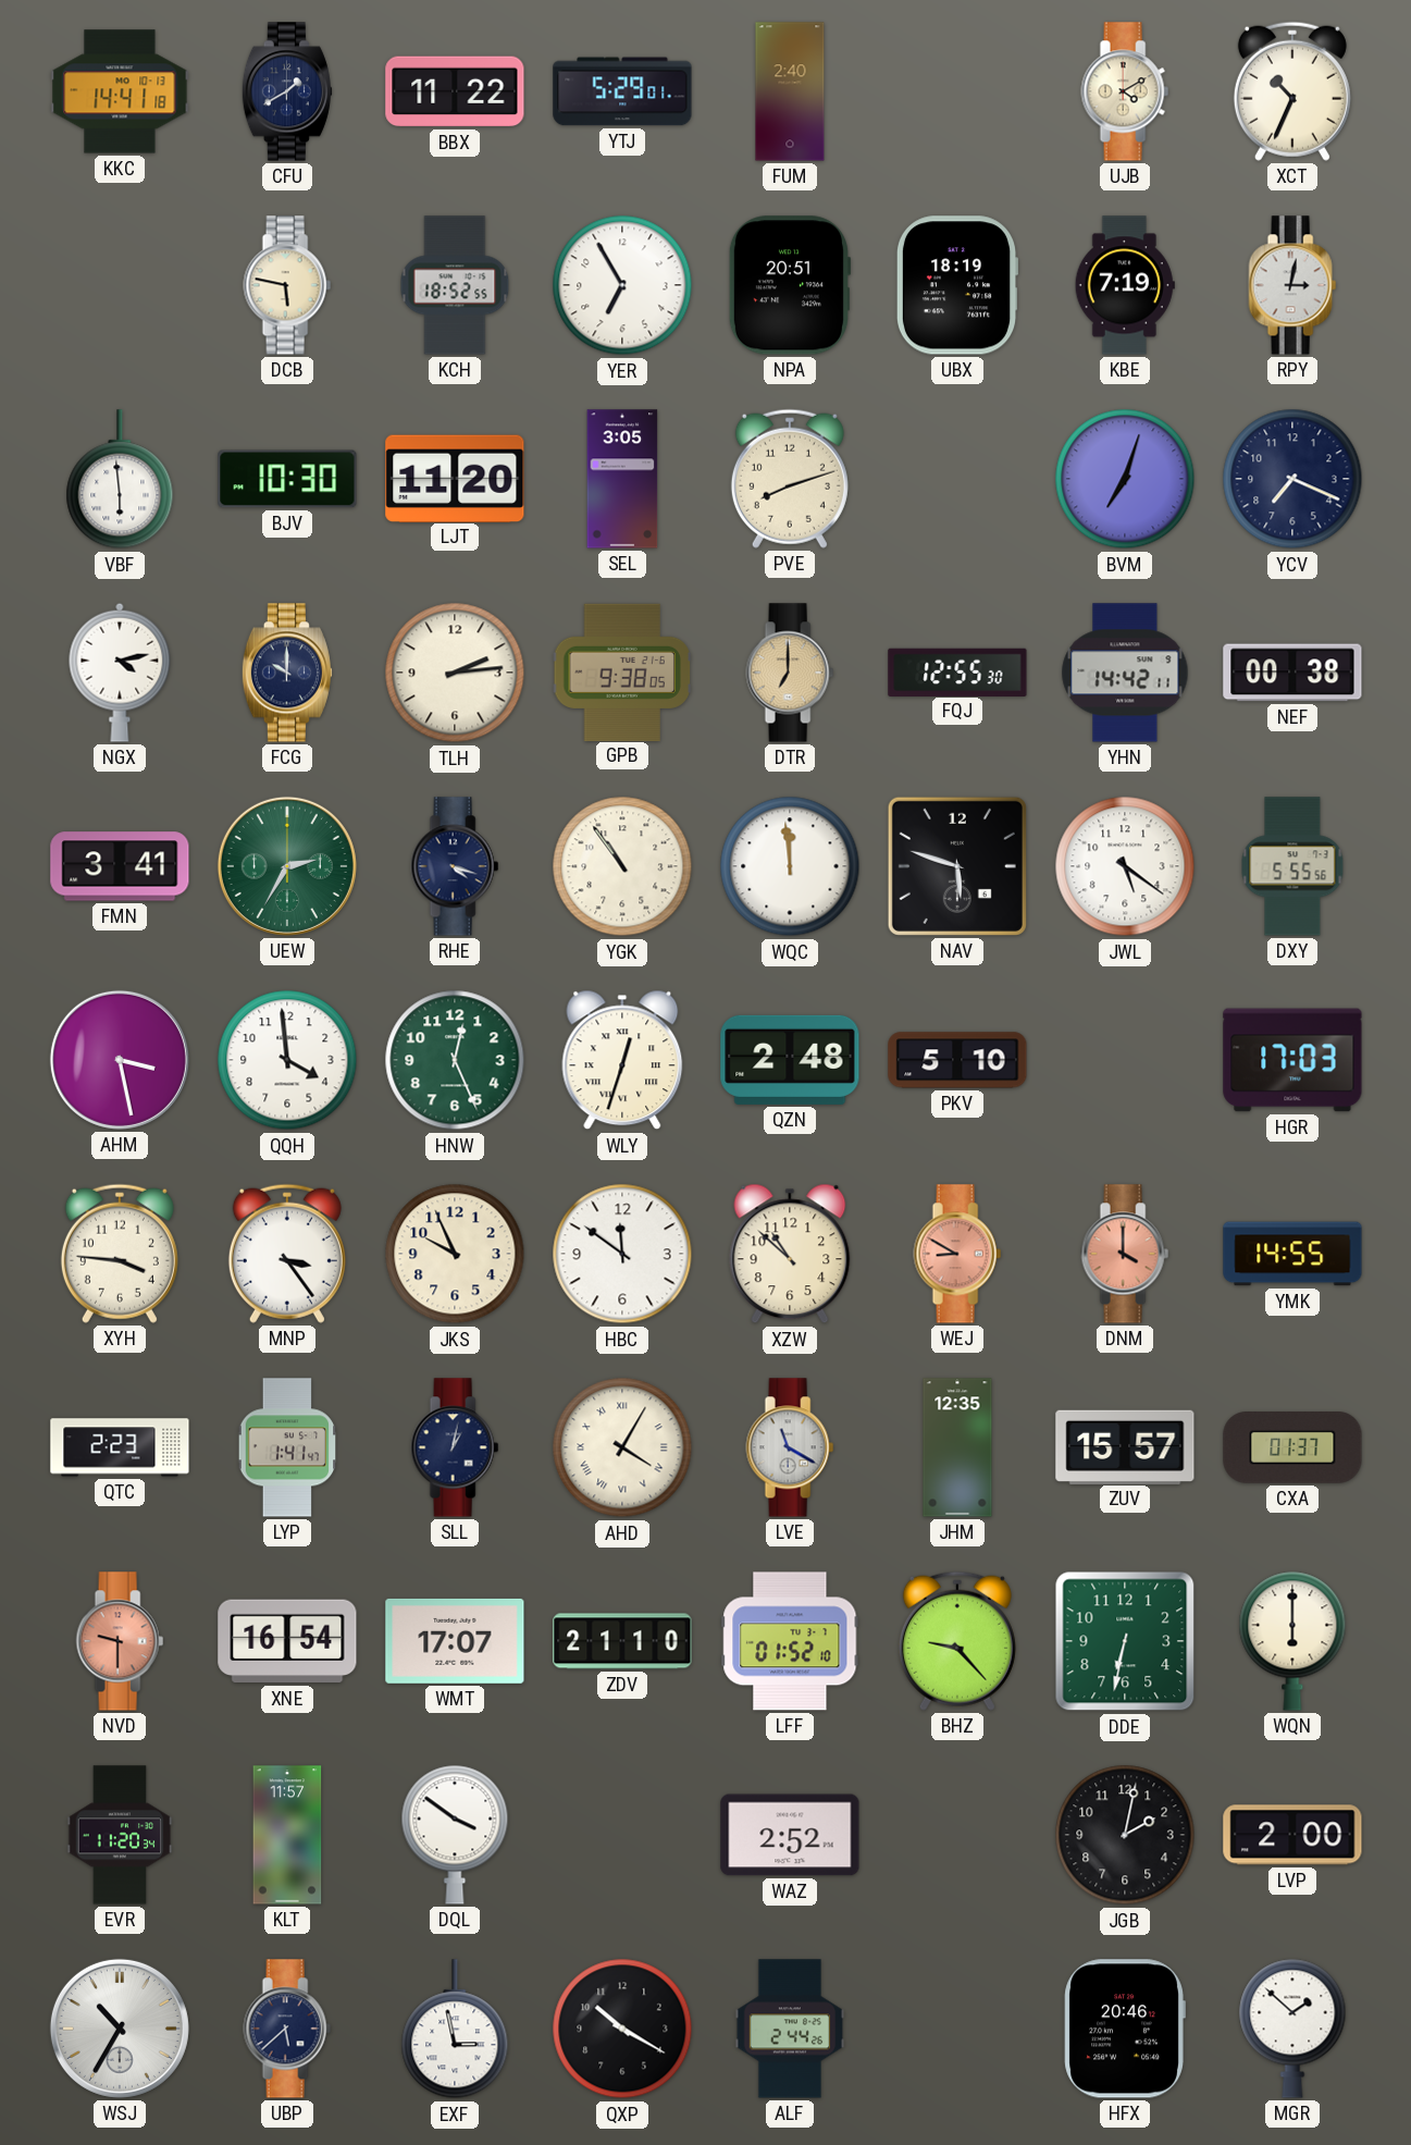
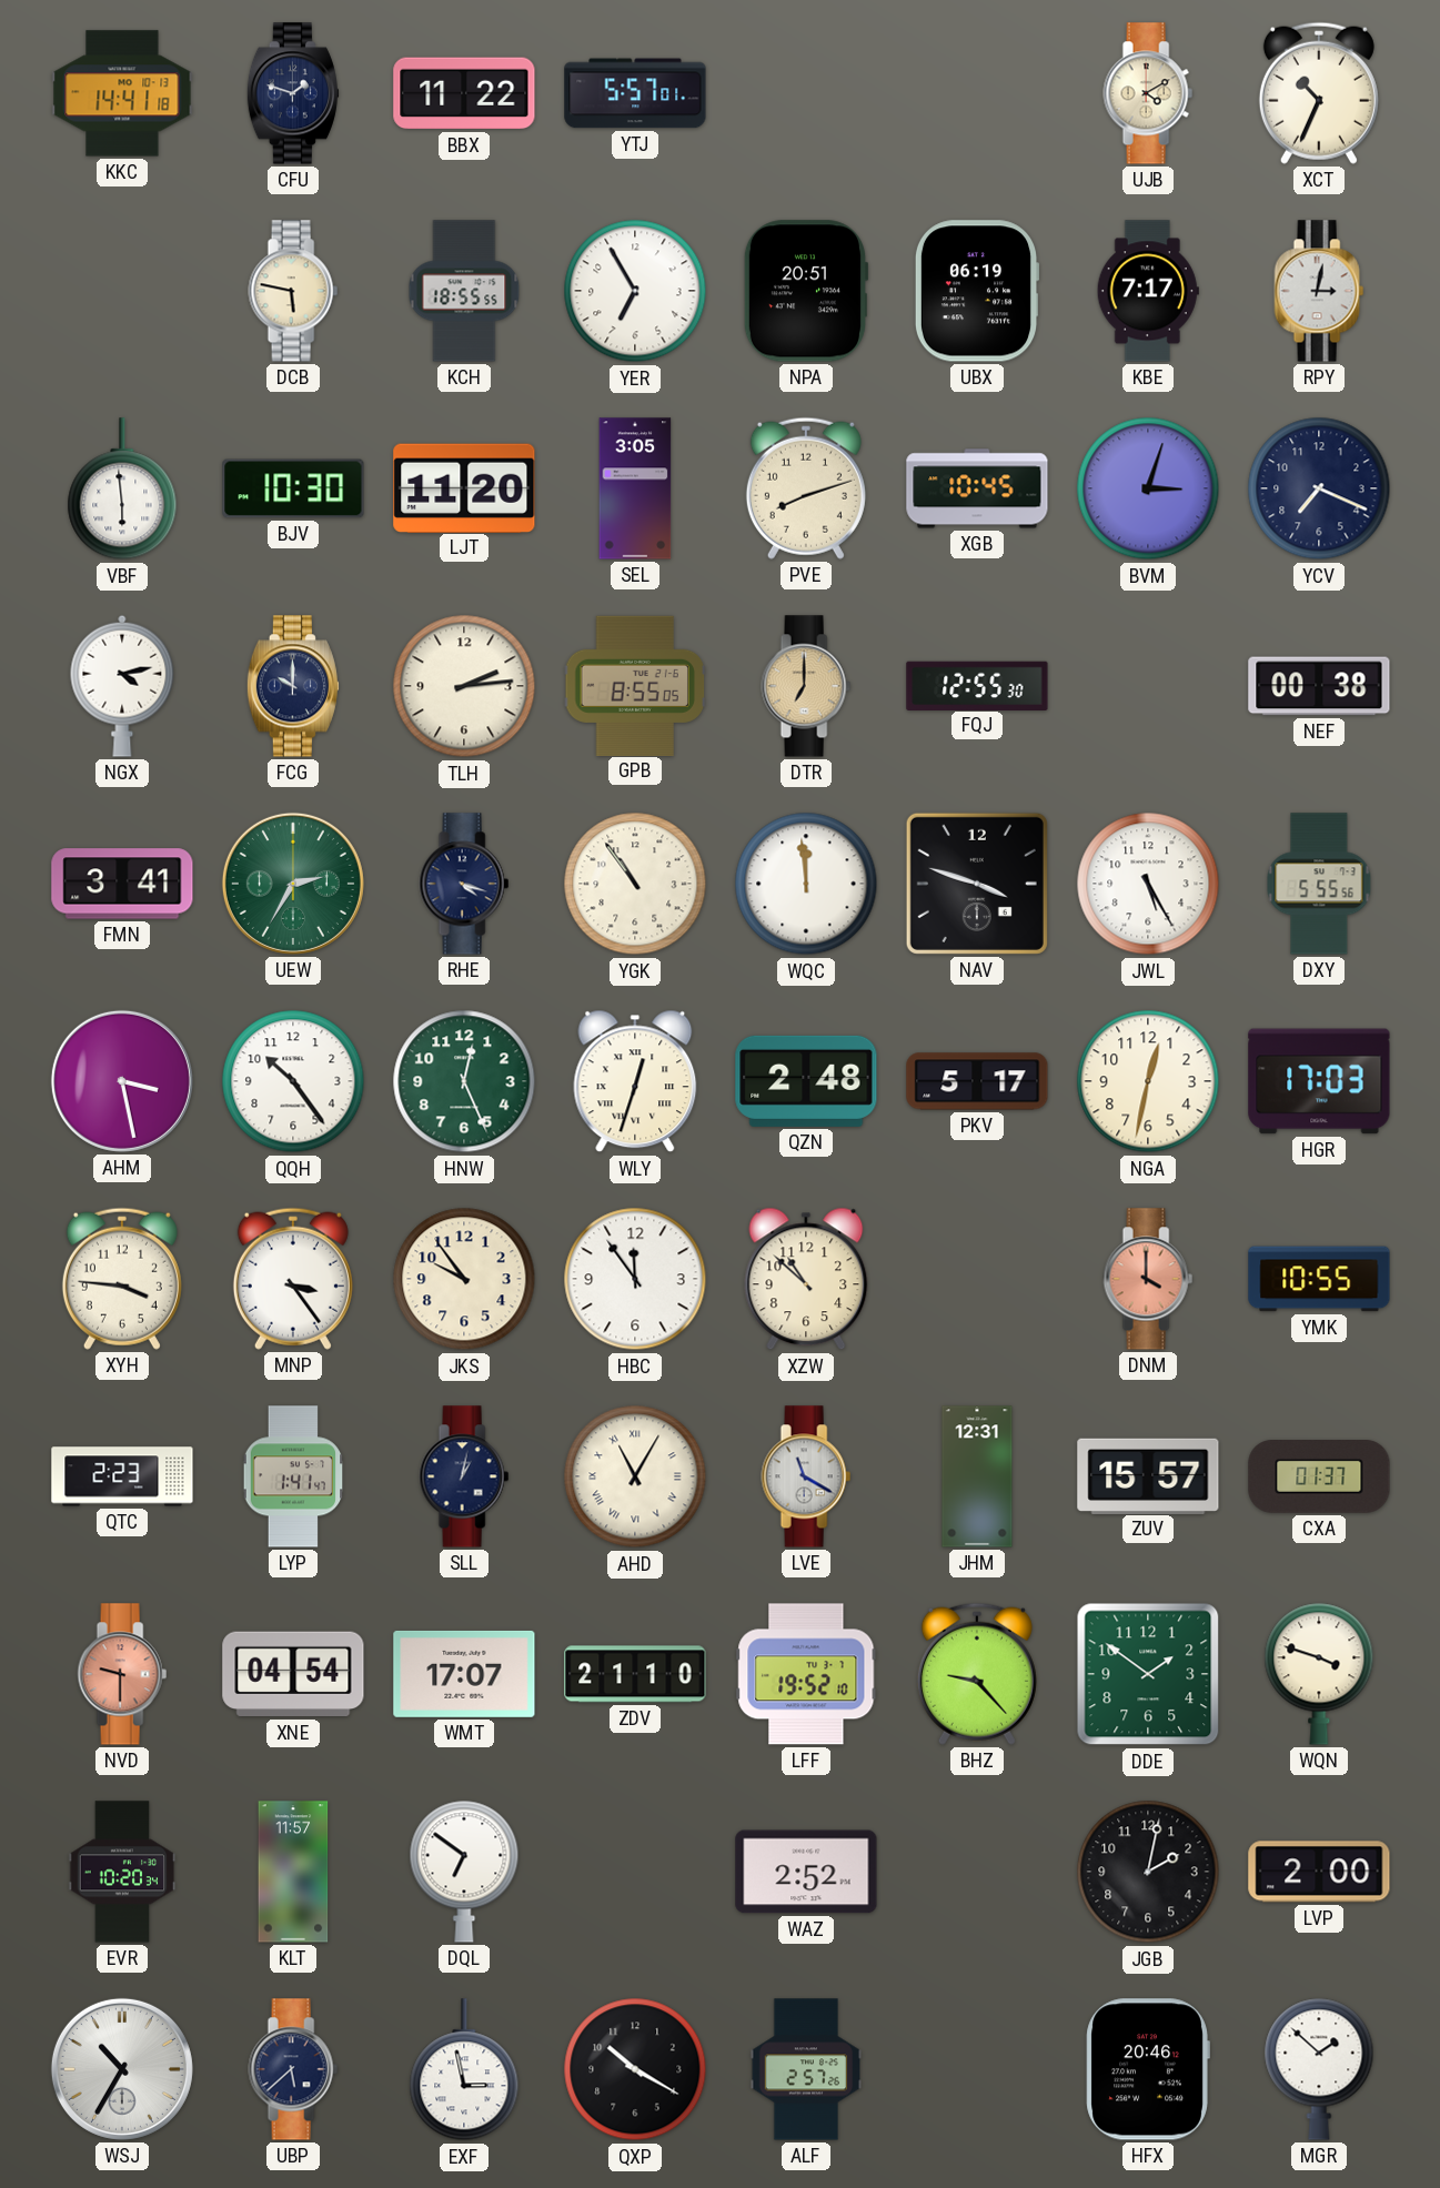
CFU: 1:40 -> 1:48
YTJ: 5:29 -> 5:57
FUM: 2:40 -> none
KCH: 18:52 -> 18:55
UBX: 18:19 -> 06:19
KBE: 7:19 -> 7:17
XGB: none -> 10:45
BVM: 7:03 -> 3:03
GPB: 9:38 -> 8:55
YHN: 14:42 -> none
NAV: 5:48 -> 3:48
JWL: 5:21 -> 5:25
QQH: 3:59 -> 10:24
PKV: 5:10 -> 5:17
NGA: none -> 12:32
JKS: 9:56 -> 9:54
HBC: 11:51 -> 11:54
WEJ: 8:50 -> none
YMK: 14:55 -> 10:55
AHD: 4:05 -> 11:05
JHM: 12:35 -> 12:31
XNE: 16:54 -> 04:54
LFF: 01:52 -> 19:52
DDE: 6:32 -> 1:51
WQN: 6:00 -> 3:48
EVR: 11:20 -> 10:20
DQL: 3:51 -> 6:51
ALF: 2:44 -> 2:57
